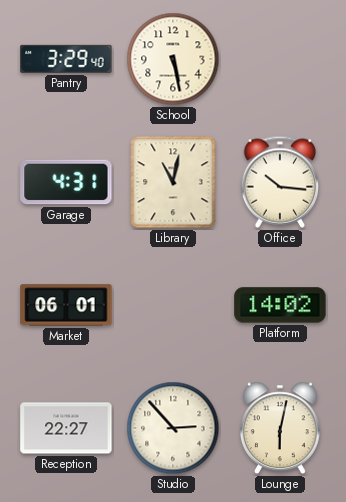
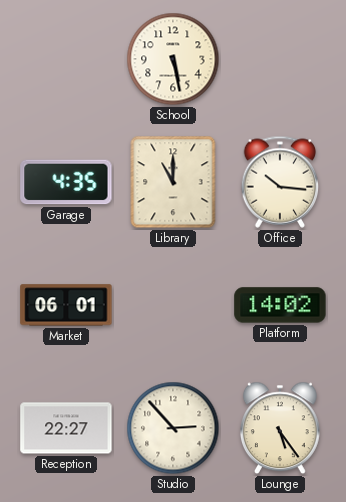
Pantry: 3:29 -> none
Garage: 4:31 -> 4:35
Library: 11:02 -> 11:00
Lounge: 6:02 -> 5:24
